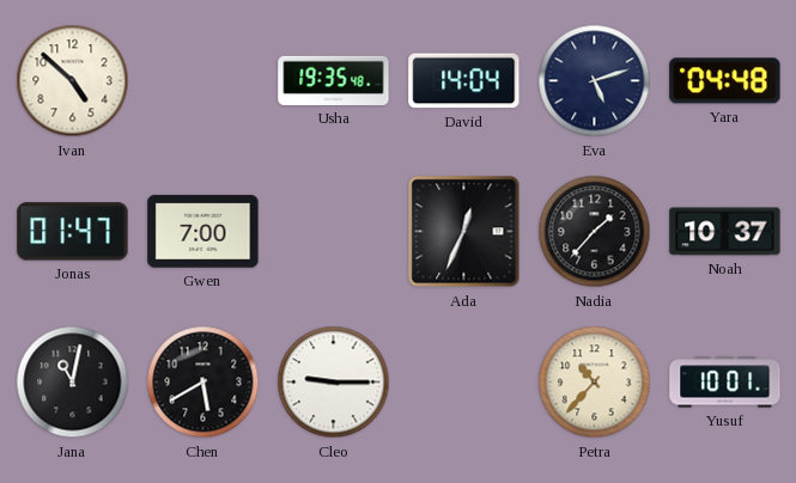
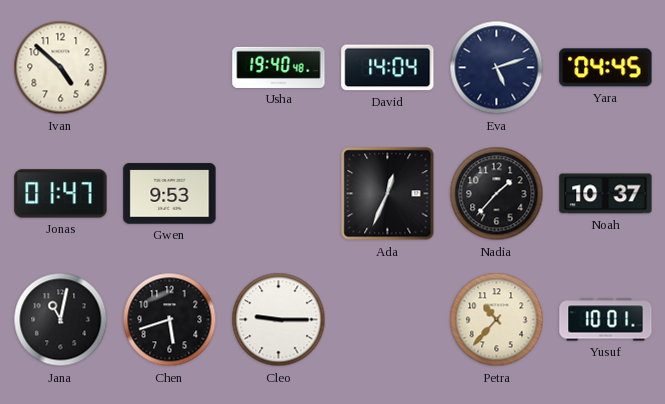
Usha: 19:35 -> 19:40
Yara: 04:48 -> 04:45
Gwen: 7:00 -> 9:53
Chen: 5:40 -> 5:42
